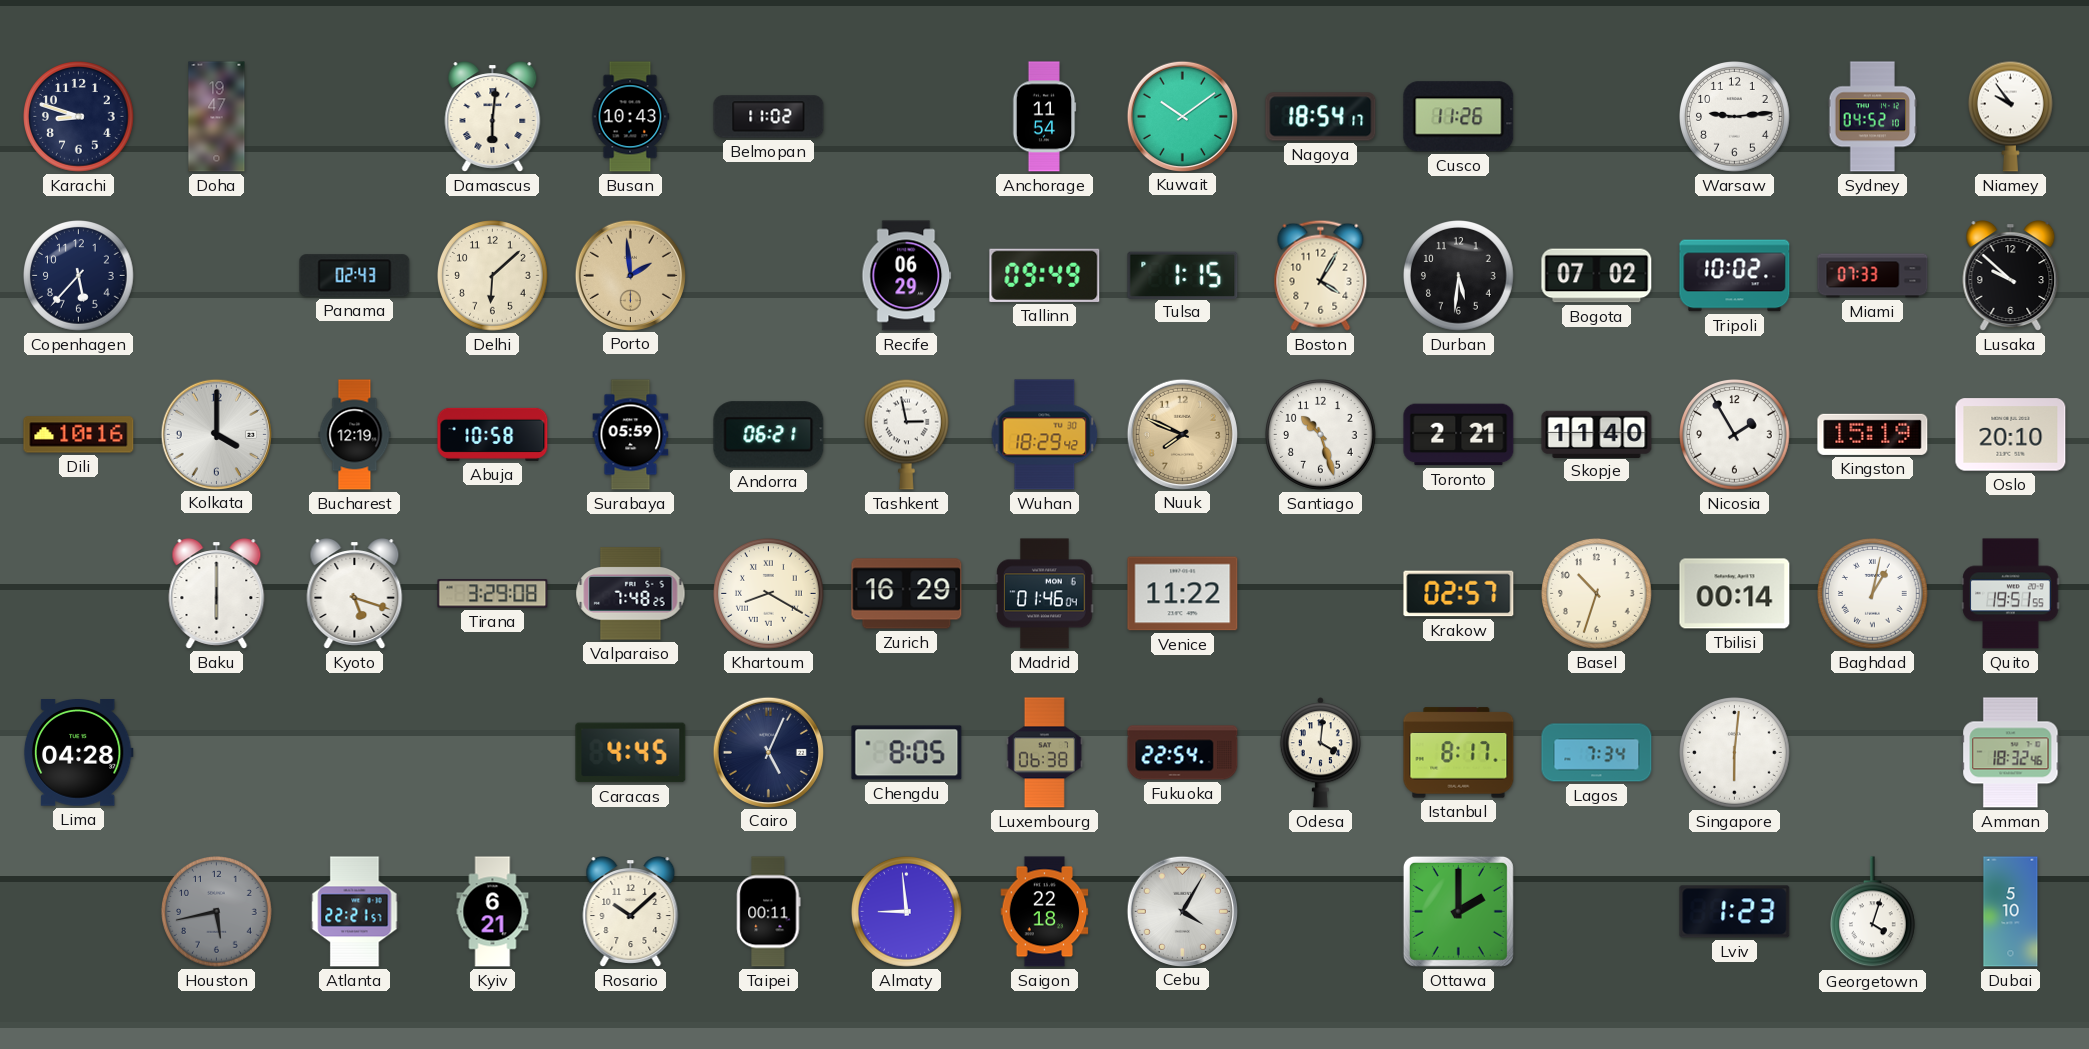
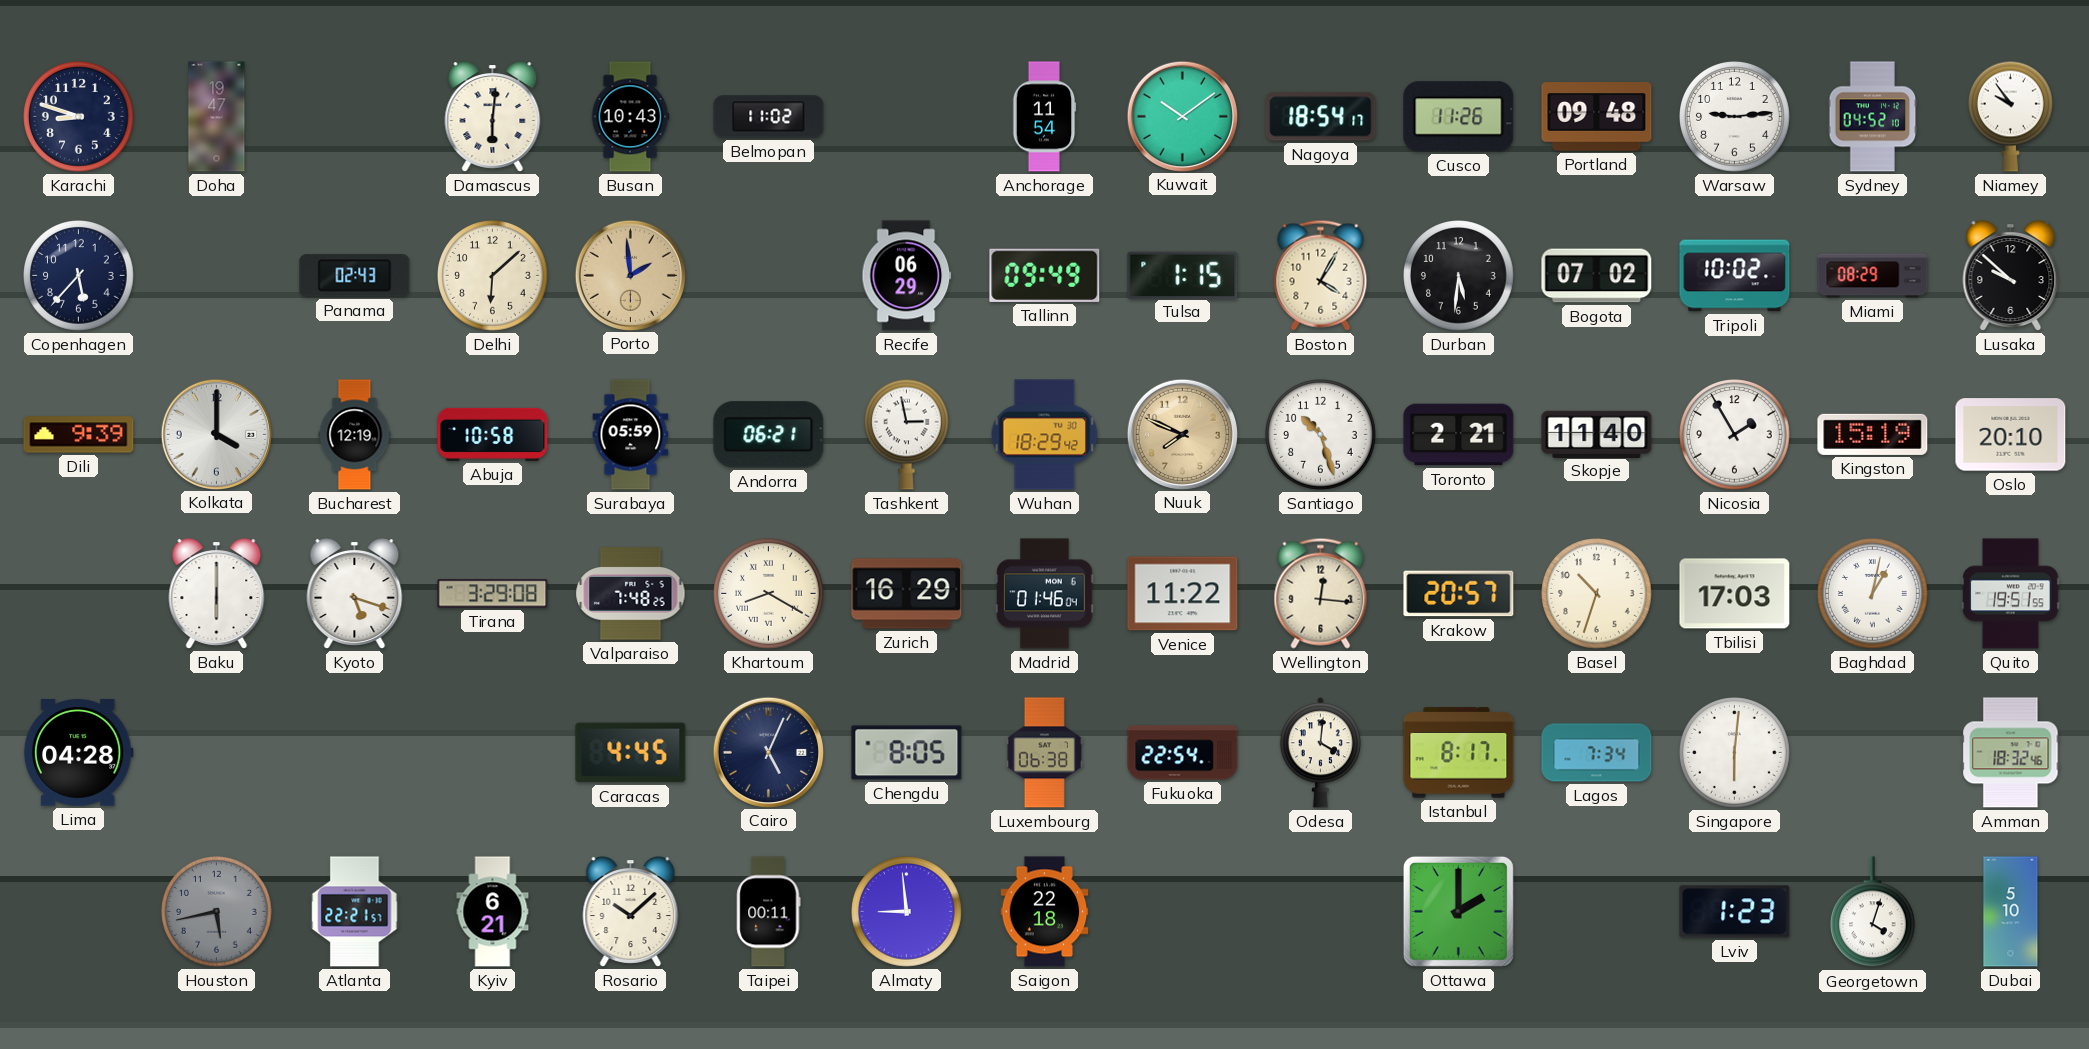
Portland: none -> 09:48
Miami: 07:33 -> 08:29
Dili: 10:16 -> 9:39
Wellington: none -> 12:16
Krakow: 02:57 -> 20:57
Tbilisi: 00:14 -> 17:03
Cebu: 4:05 -> none
